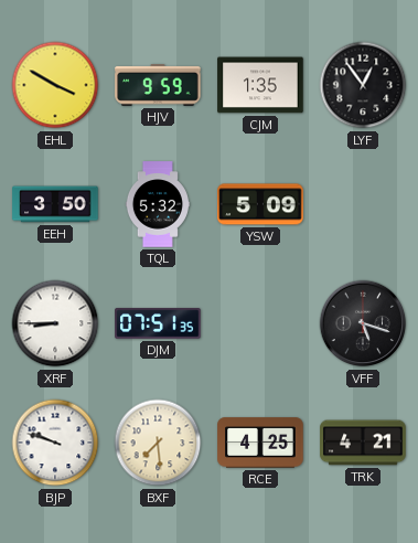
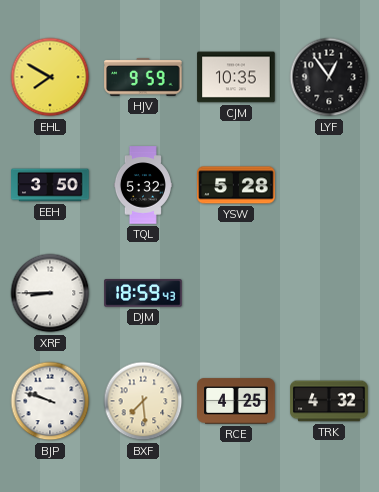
EHL: 3:50 -> 7:50
CJM: 1:35 -> 10:35
YSW: 5:09 -> 5:28
DJM: 07:51 -> 18:59
VFF: 5:18 -> none
TRK: 4:21 -> 4:32
